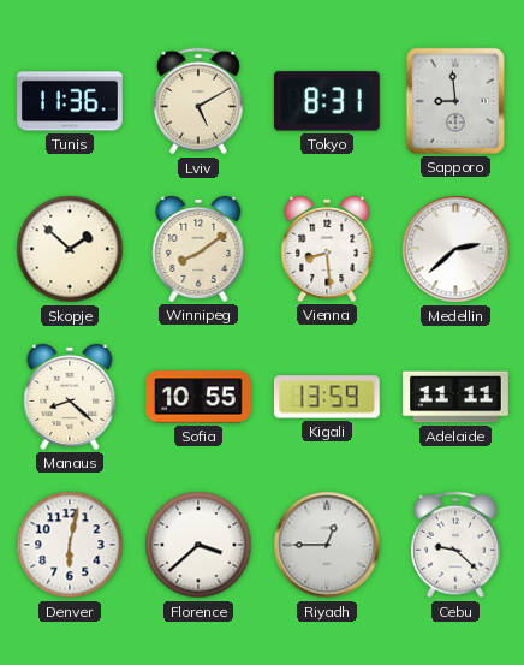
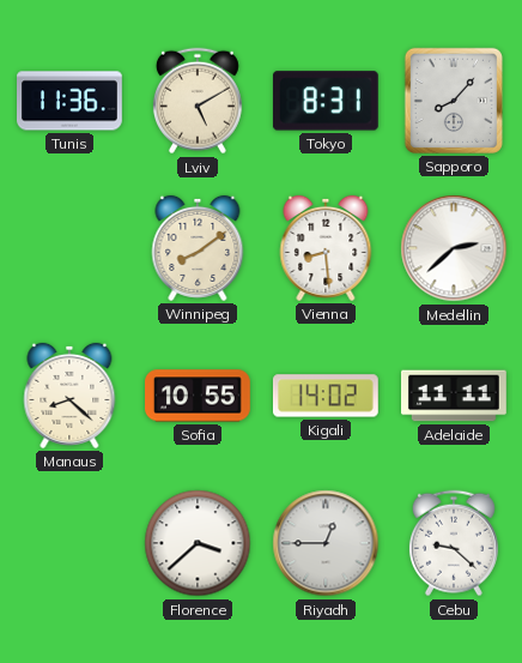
Sapporo: 8:59 -> 8:07
Skopje: 1:52 -> none
Kigali: 13:59 -> 14:02
Denver: 6:02 -> none
